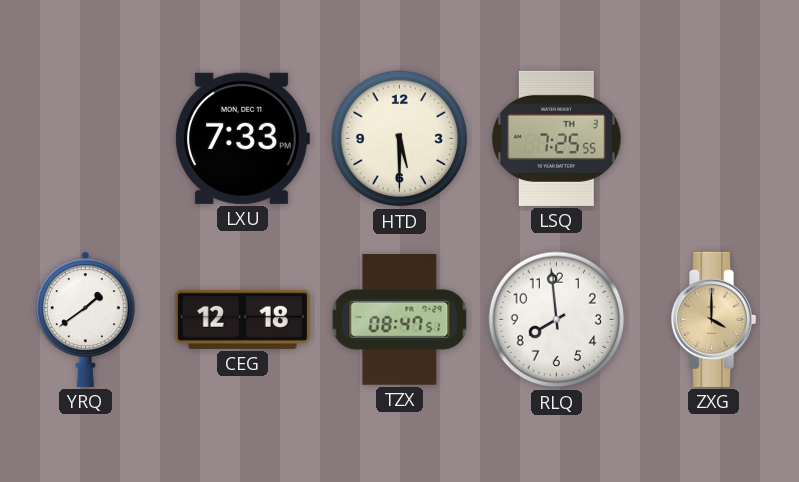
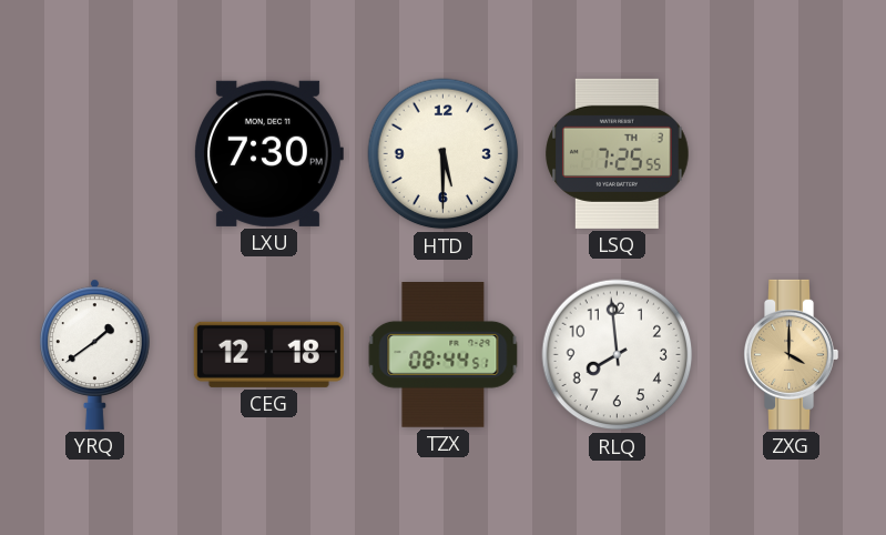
LXU: 7:33 -> 7:30
TZX: 08:47 -> 08:44
